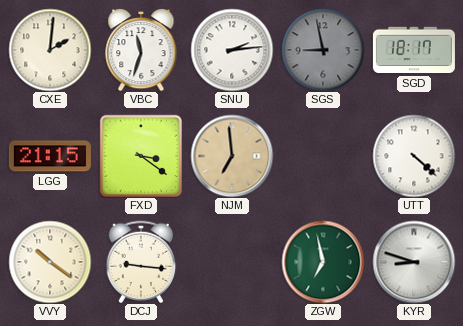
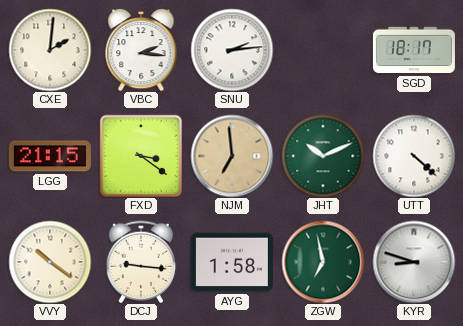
VBC: 11:33 -> 2:16
SGS: 8:58 -> none
JHT: none -> 10:11
AYG: none -> 1:58
